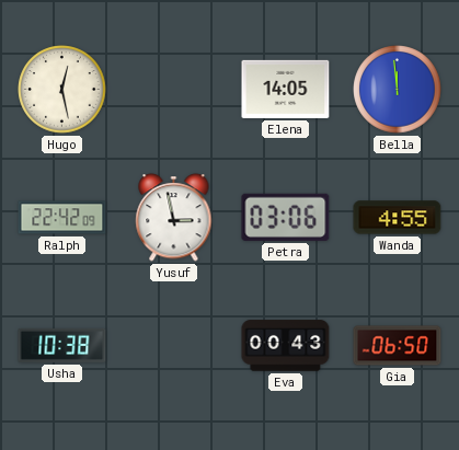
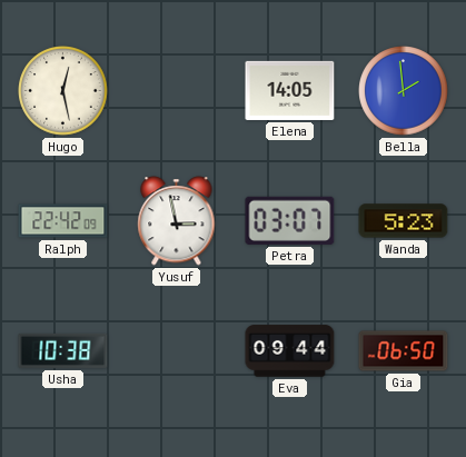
Bella: 11:59 -> 1:59
Petra: 03:06 -> 03:07
Wanda: 4:55 -> 5:23
Eva: 00:43 -> 09:44
